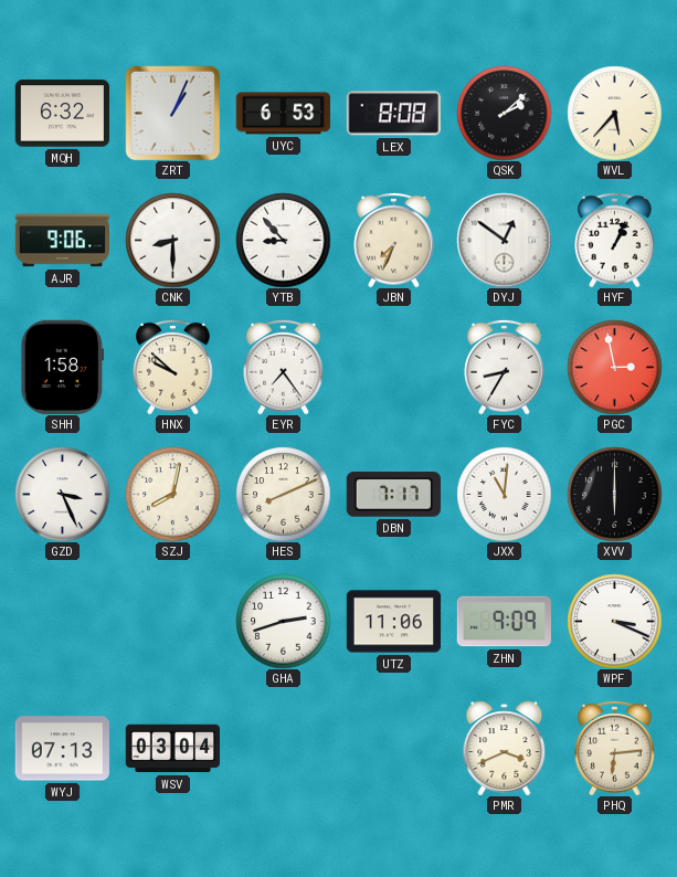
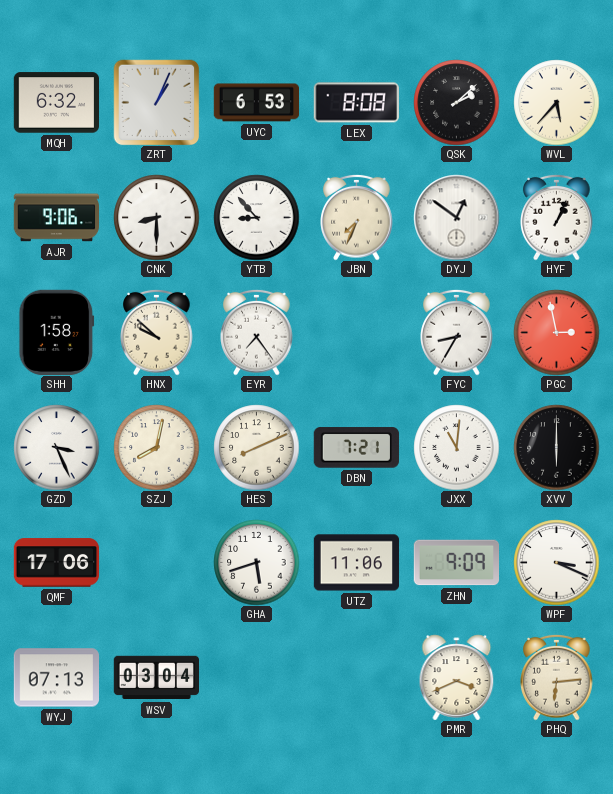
DBN: 7:17 -> 7:21
QMF: none -> 17:06
GHA: 2:42 -> 5:42
